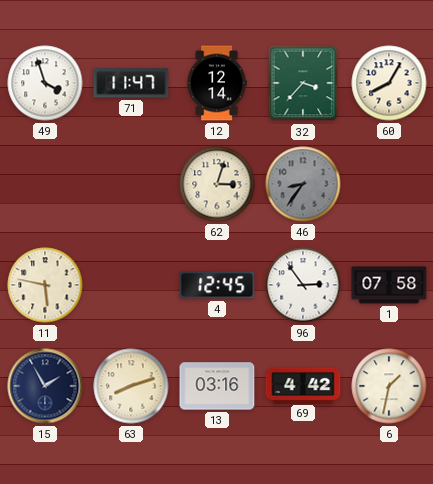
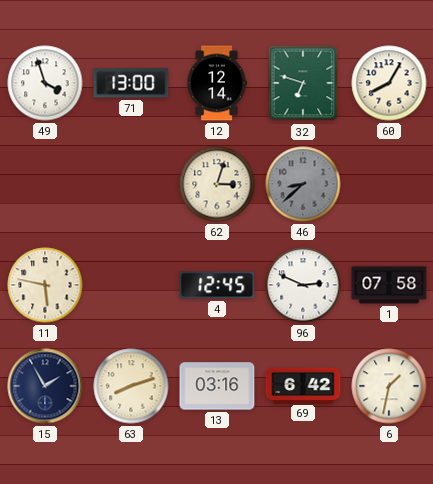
71: 11:47 -> 13:00
32: 3:37 -> 6:48
46: 8:36 -> 8:38
96: 2:54 -> 2:49
69: 4:42 -> 6:42
